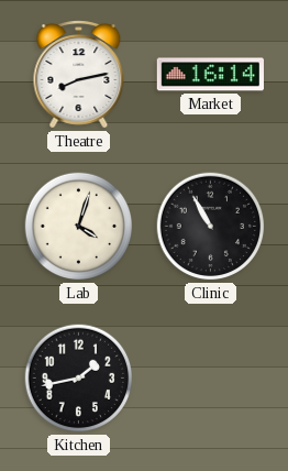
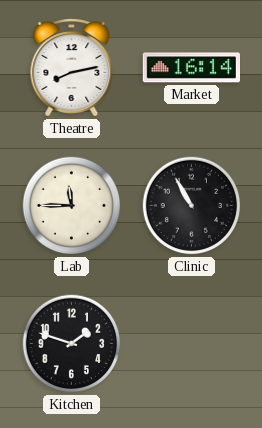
Lab: 4:03 -> 11:45
Kitchen: 1:43 -> 1:48
